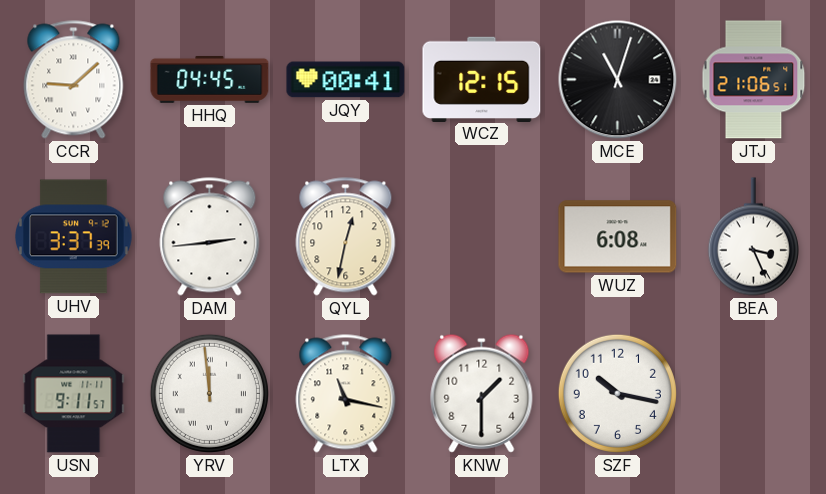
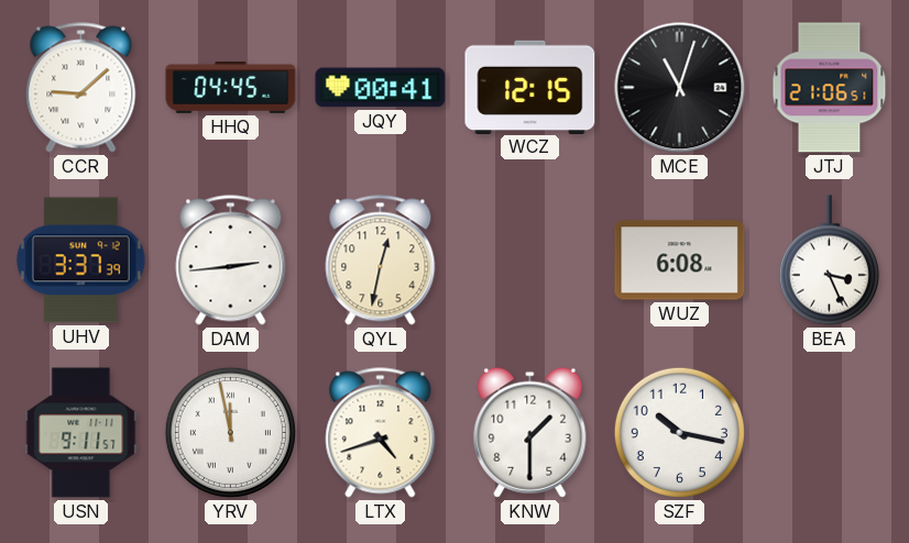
YRV: 11:59 -> 11:58
LTX: 11:17 -> 4:42
